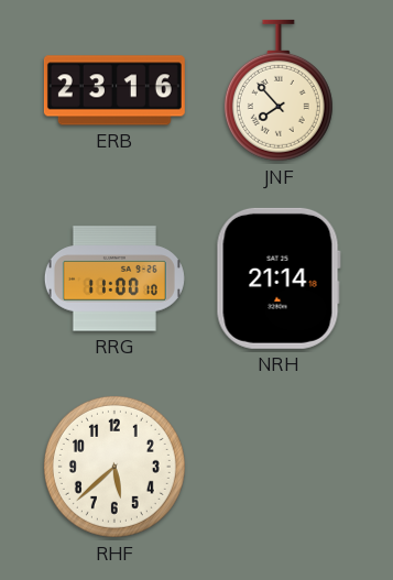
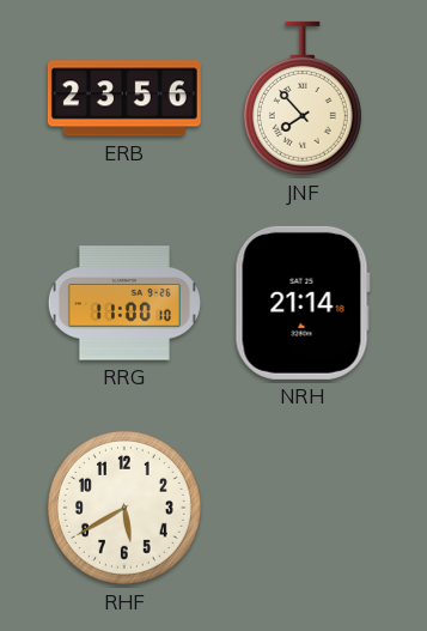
ERB: 23:16 -> 23:56
RHF: 5:38 -> 5:40
